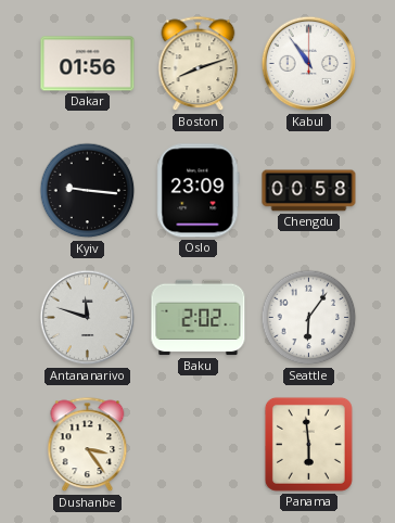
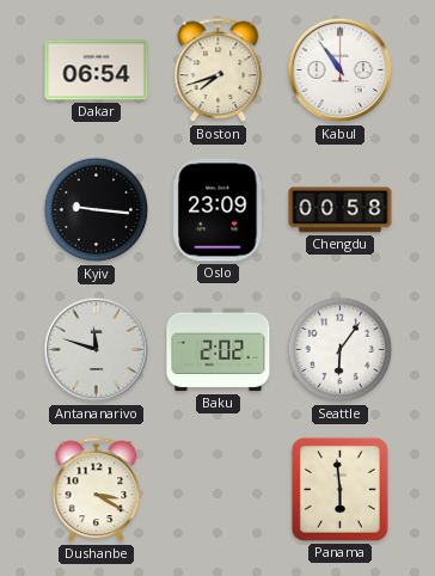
Dakar: 01:56 -> 06:54
Boston: 8:12 -> 7:42
Dushanbe: 3:24 -> 3:20
